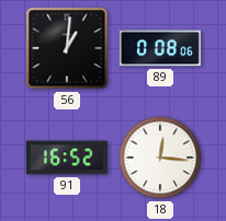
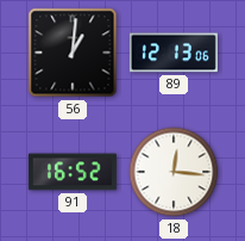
89: 0:08 -> 12:13
